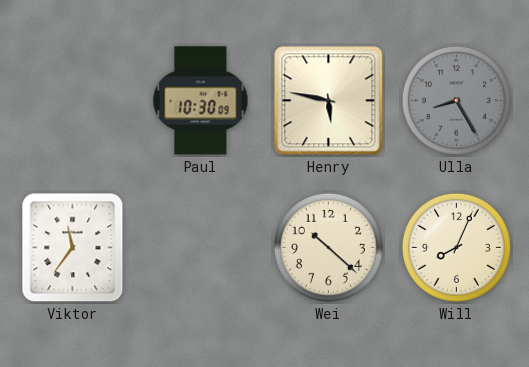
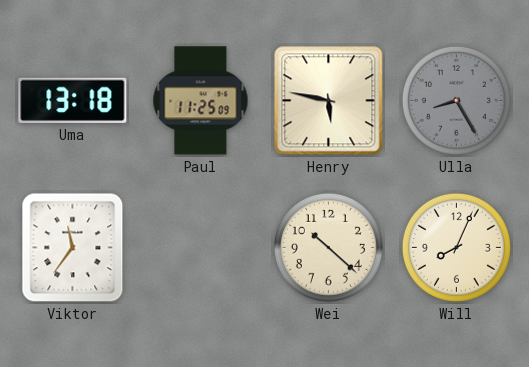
Uma: none -> 13:18
Paul: 10:30 -> 11:25
